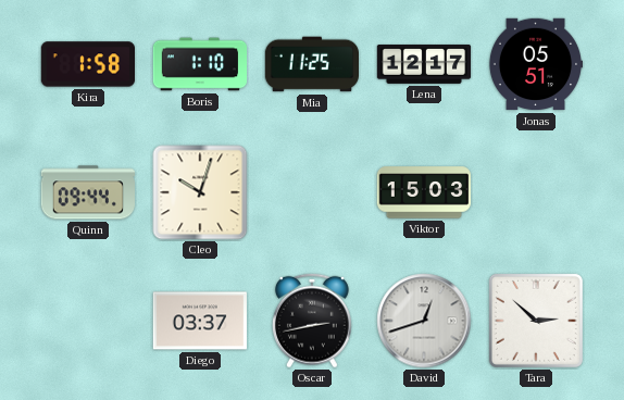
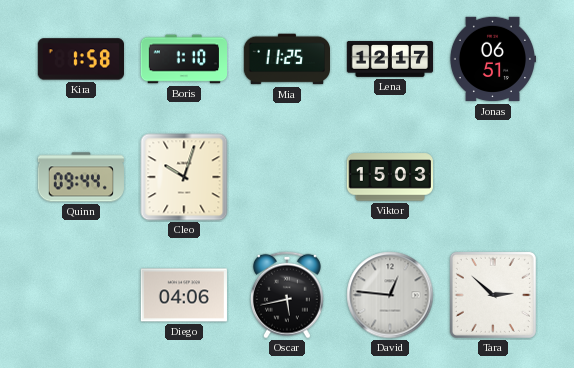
Jonas: 05:51 -> 06:51
Diego: 03:37 -> 04:06
Oscar: 2:43 -> 5:43
David: 12:42 -> 12:46
